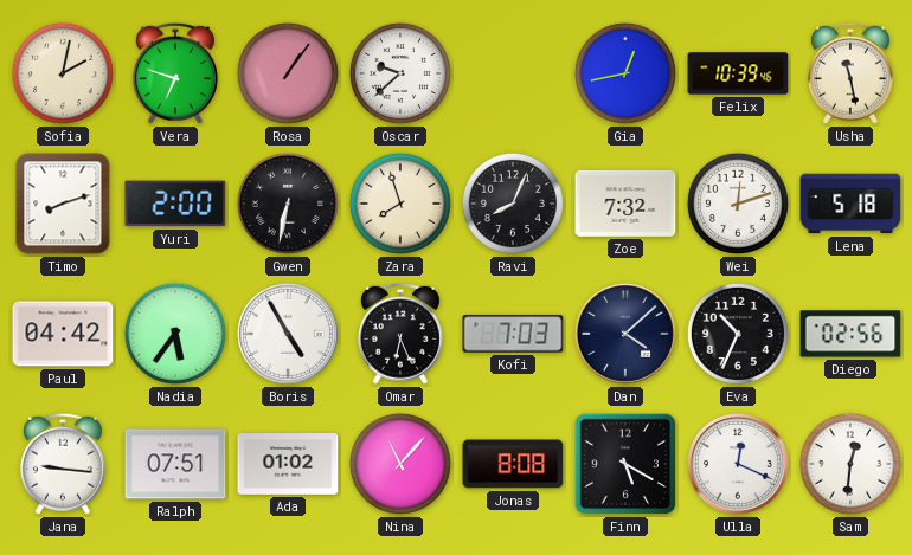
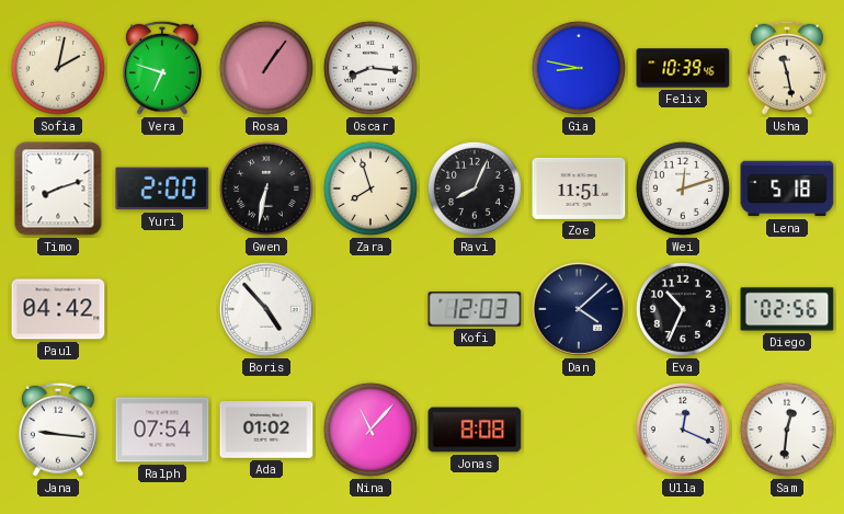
Oscar: 9:38 -> 8:16
Gia: 12:43 -> 8:47
Zoe: 7:32 -> 11:51
Nadia: 5:36 -> none
Boris: 4:55 -> 4:53
Omar: 6:26 -> none
Kofi: 7:03 -> 12:03
Ralph: 07:51 -> 07:54
Finn: 5:20 -> none
